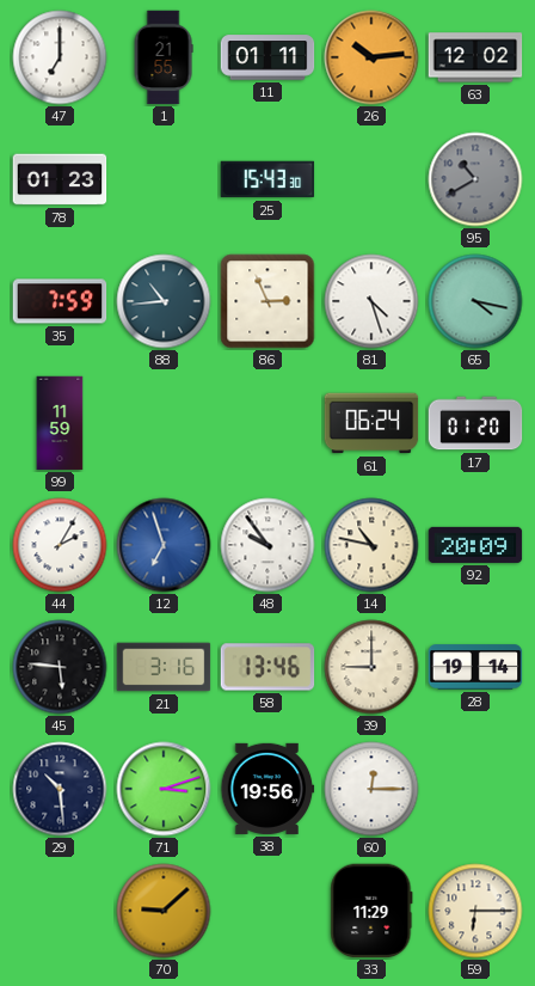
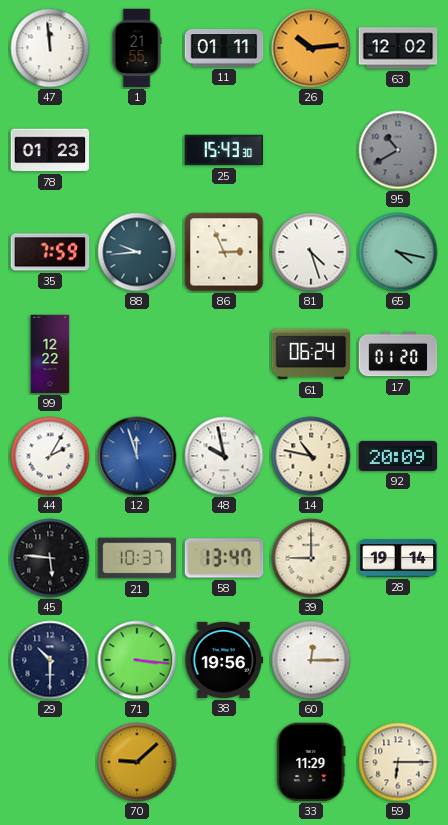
47: 7:00 -> 11:59
88: 10:44 -> 9:44
99: 11:59 -> 12:22
12: 6:57 -> 11:57
48: 9:54 -> 9:58
21: 3:16 -> 10:37
58: 13:46 -> 13:47
29: 10:29 -> 10:30
71: 3:12 -> 3:16
